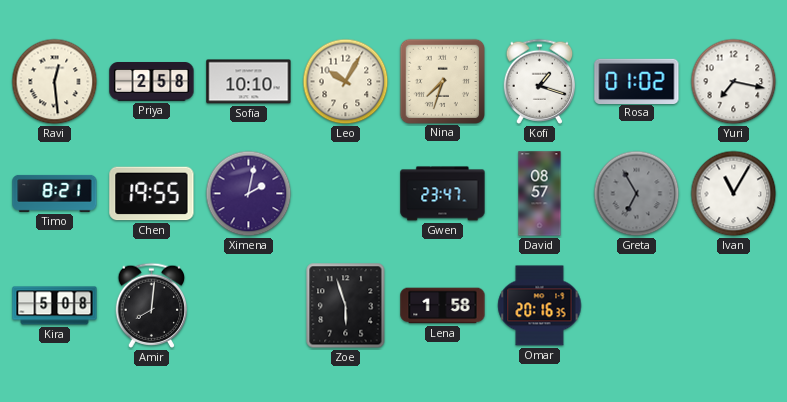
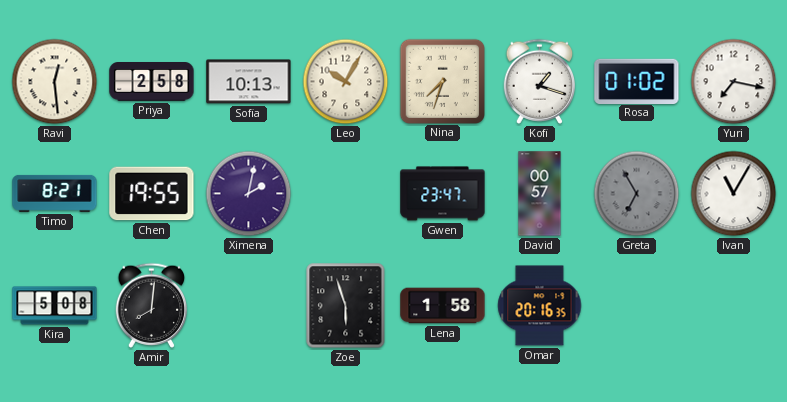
Sofia: 10:10 -> 10:13
David: 08:57 -> 00:57
